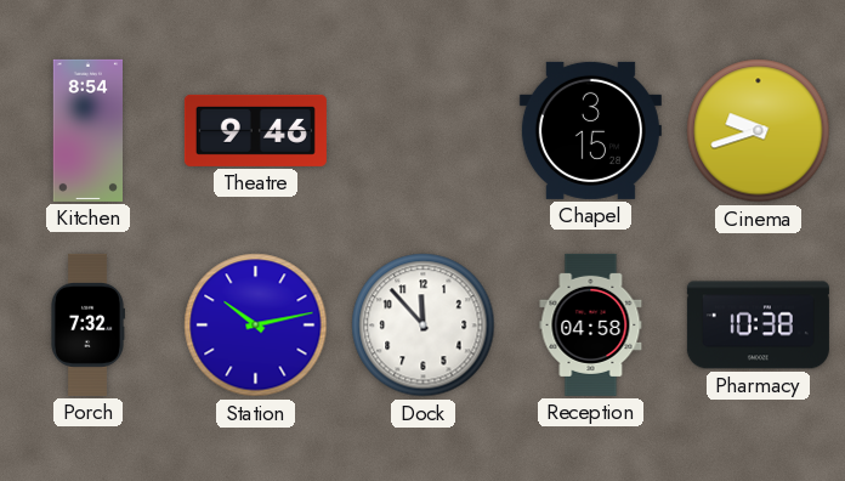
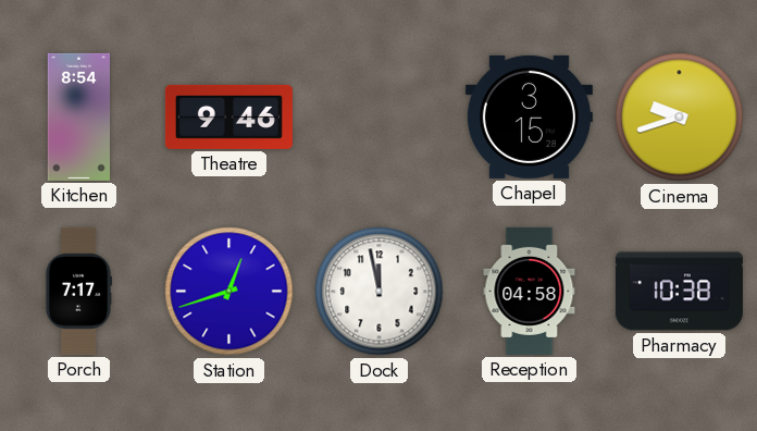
Porch: 7:32 -> 7:17
Station: 10:13 -> 12:42
Dock: 11:53 -> 11:58
